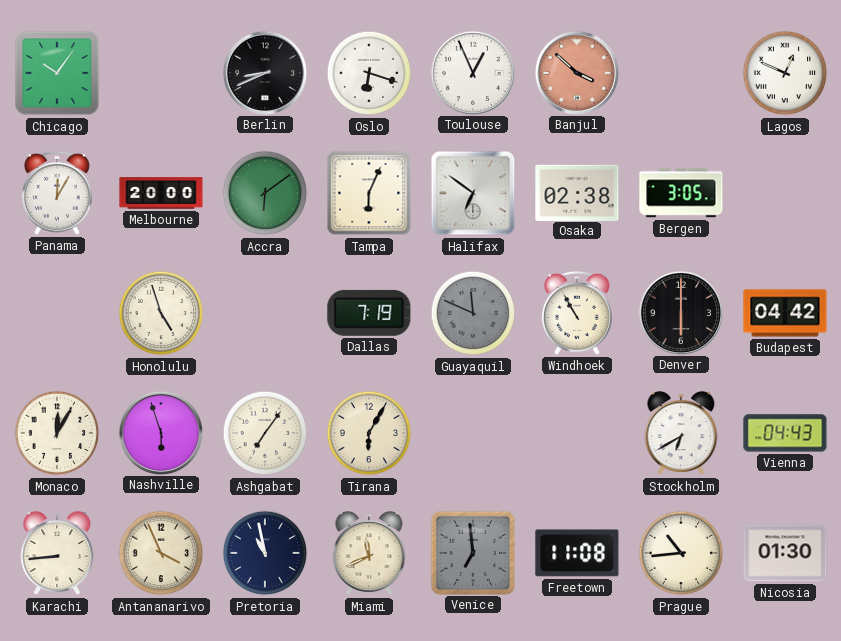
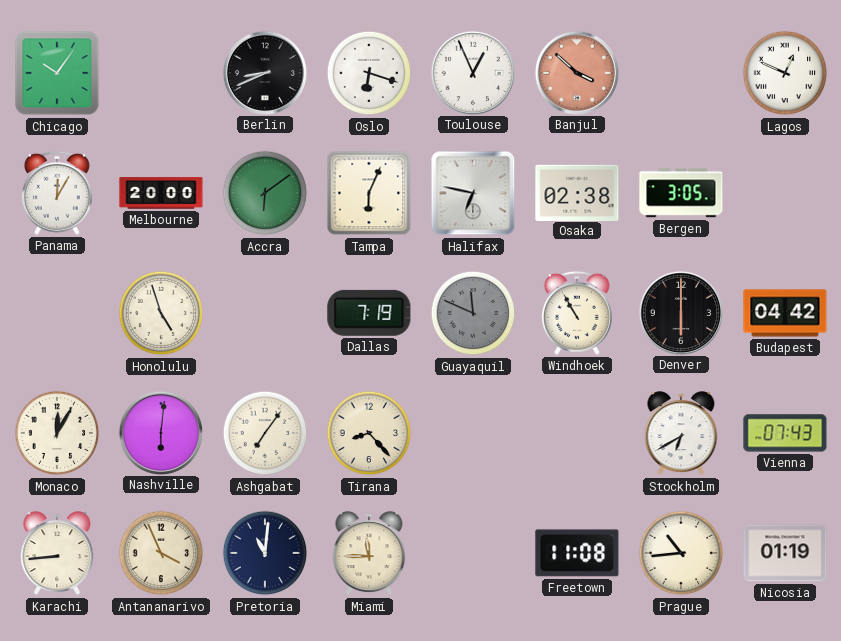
Halifax: 6:51 -> 6:47
Nashville: 5:57 -> 6:01
Tirana: 6:05 -> 8:23
Vienna: 04:43 -> 07:43
Pretoria: 10:58 -> 11:01
Miami: 11:41 -> 11:45
Venice: 6:59 -> none
Nicosia: 01:30 -> 01:19
